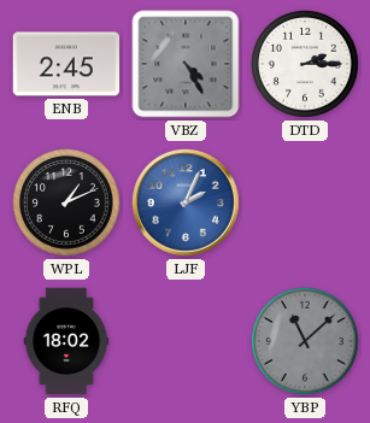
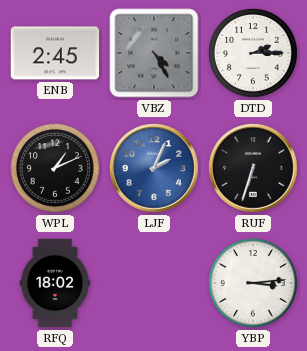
RUF: none -> 6:33
YBP: 11:08 -> 3:14
YBP dial: grey -> white
